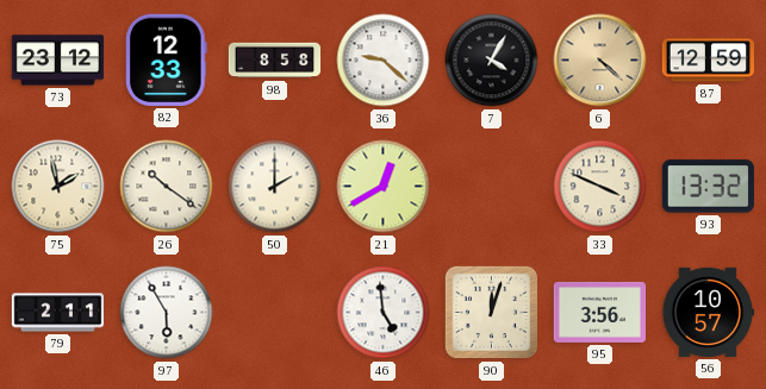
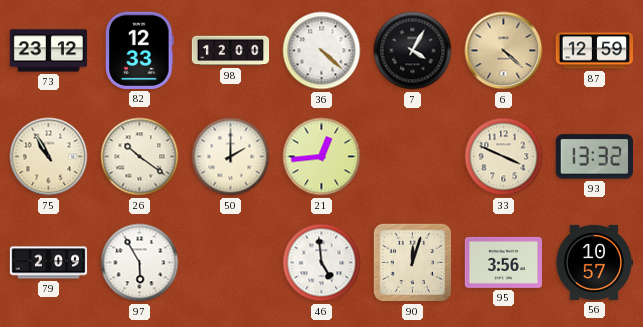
98: 8:58 -> 12:00
36: 9:22 -> 4:22
75: 1:58 -> 10:55
21: 12:40 -> 12:44
79: 2:11 -> 2:09
